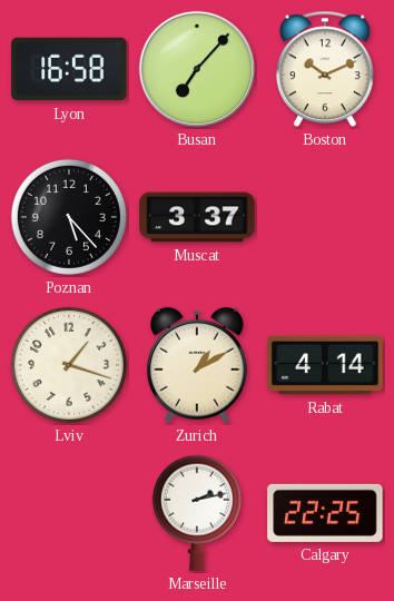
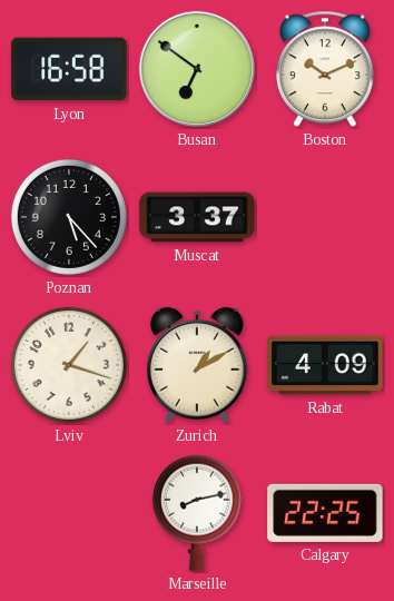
Busan: 7:07 -> 6:51
Rabat: 4:14 -> 4:09
Marseille: 2:13 -> 8:13
